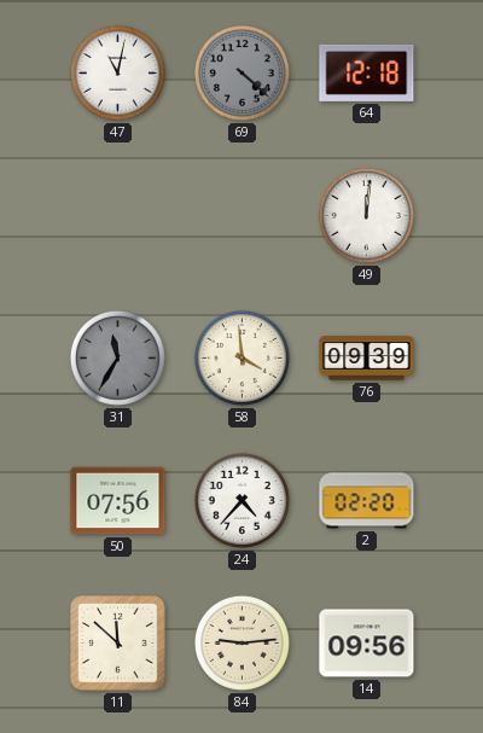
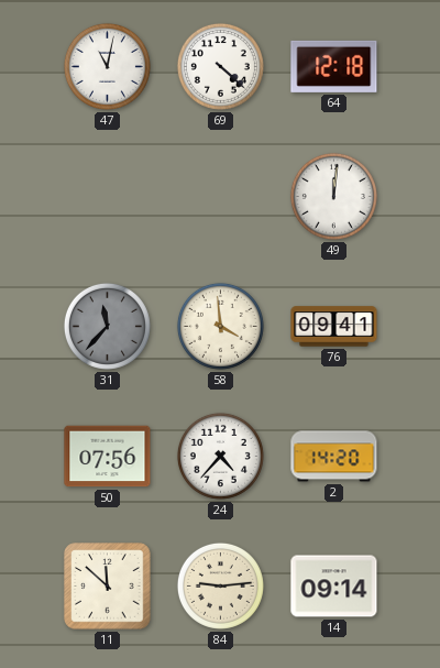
69 dial: grey -> white
31: 11:35 -> 11:37
76: 09:39 -> 09:41
2: 02:20 -> 14:20
14: 09:56 -> 09:14
